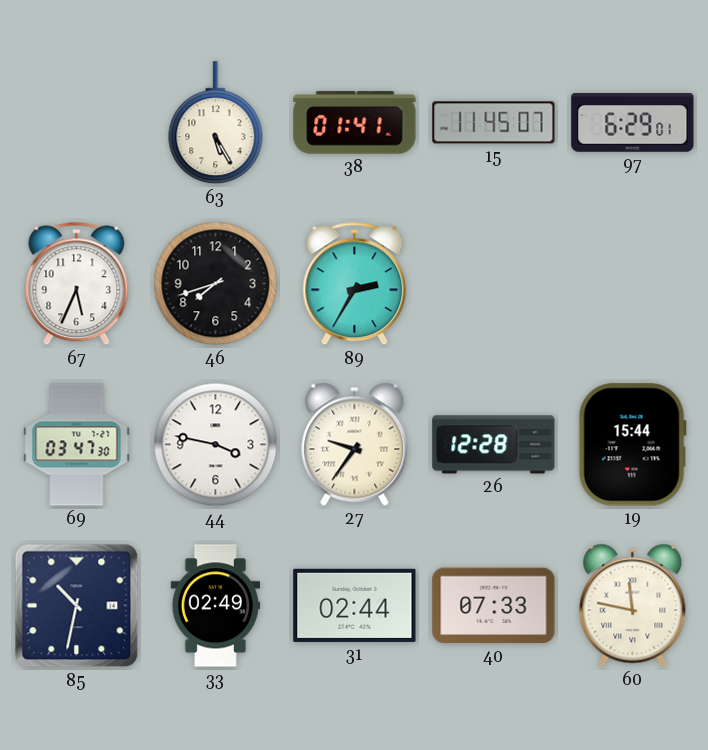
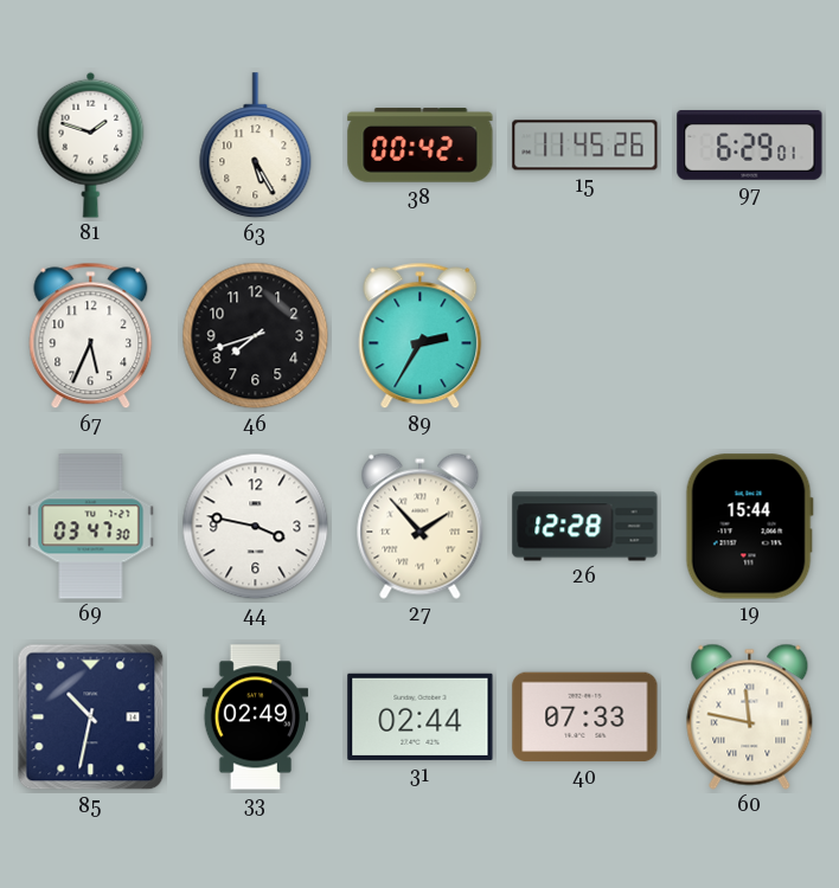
81: none -> 1:48
38: 01:41 -> 00:42
15: 11:45:07 -> 11:45:26
27: 9:36 -> 1:53
